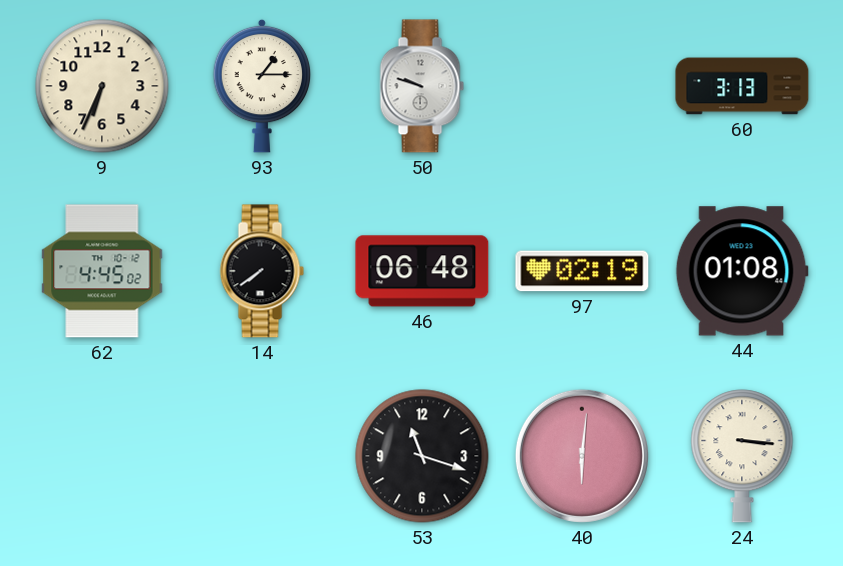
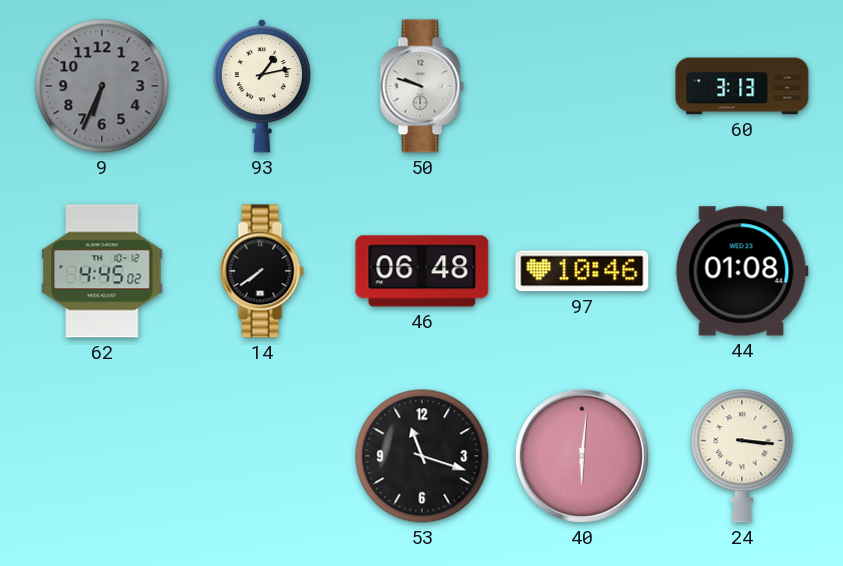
9 dial: cream -> grey
93: 1:15 -> 1:13
97: 02:19 -> 10:46
